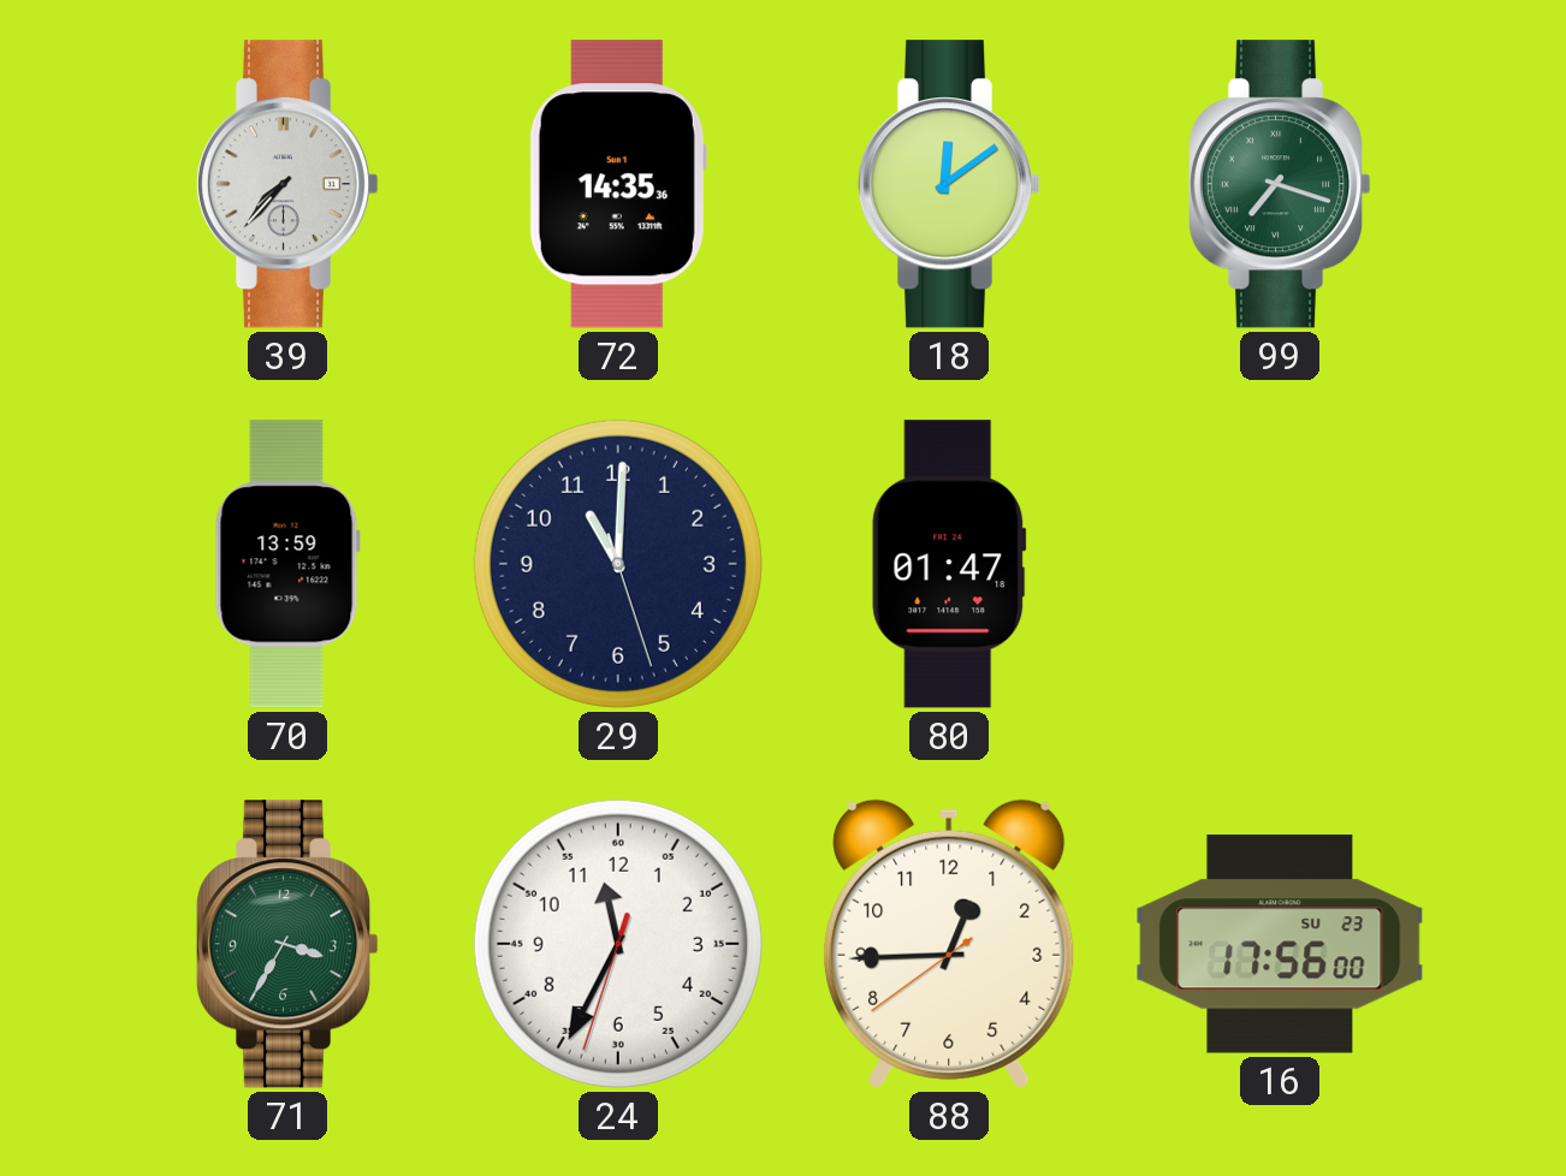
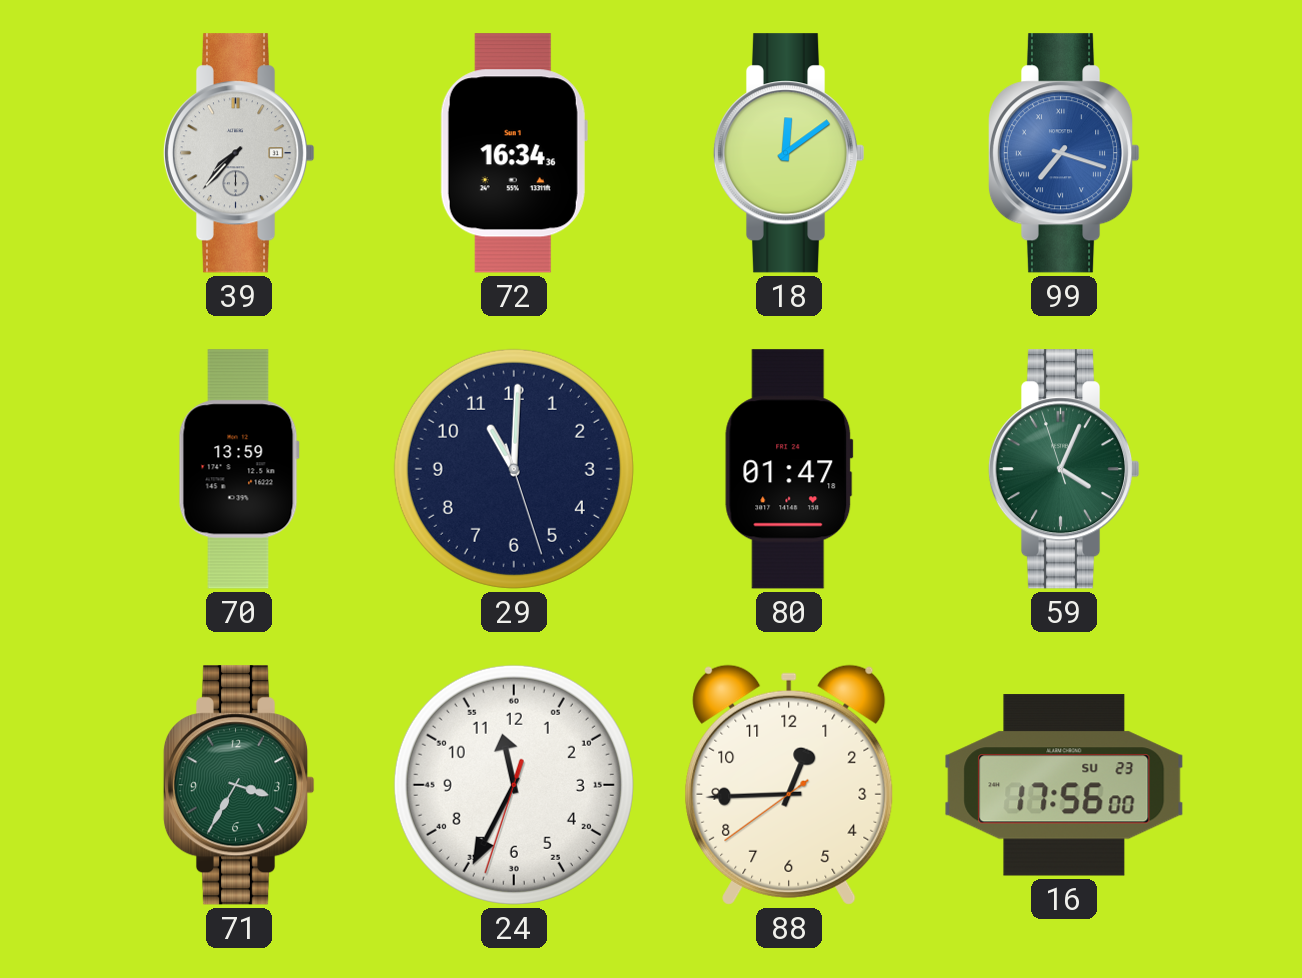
72: 14:35 -> 16:34
99 dial: green -> blue
59: none -> 4:03
